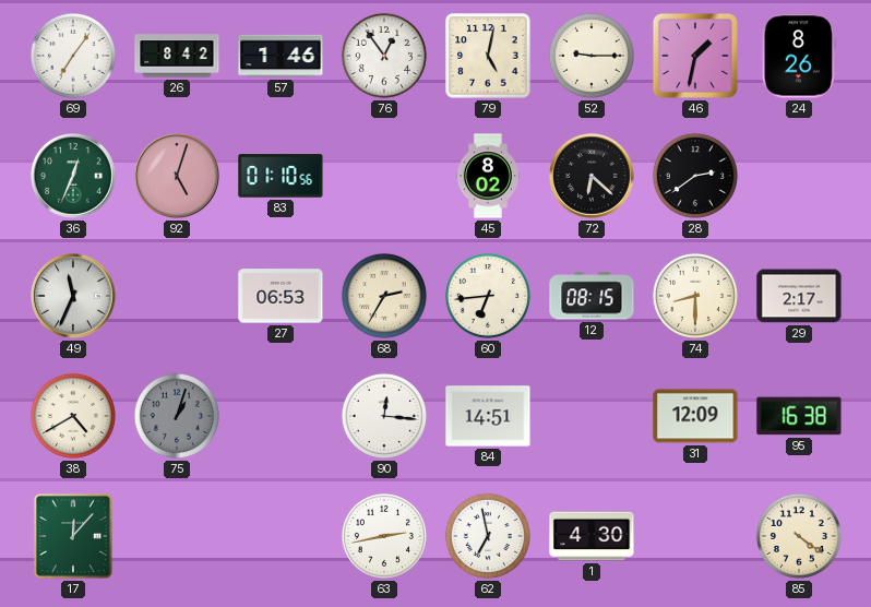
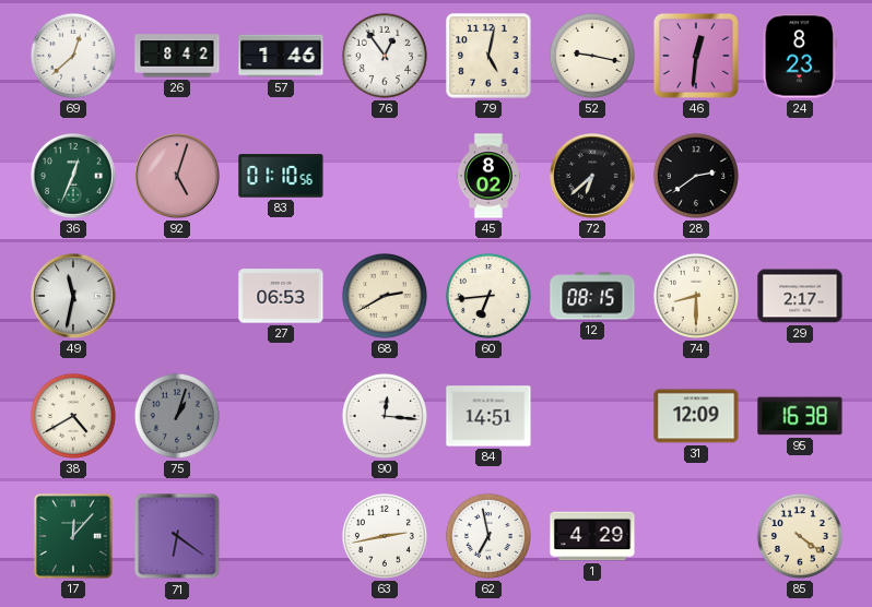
69: 7:06 -> 12:38
52: 9:15 -> 9:17
46: 1:32 -> 12:31
24: 8:26 -> 8:23
72: 6:22 -> 6:38
49: 11:34 -> 11:32
68: 2:35 -> 2:40
71: none -> 6:21
1: 4:30 -> 4:29
